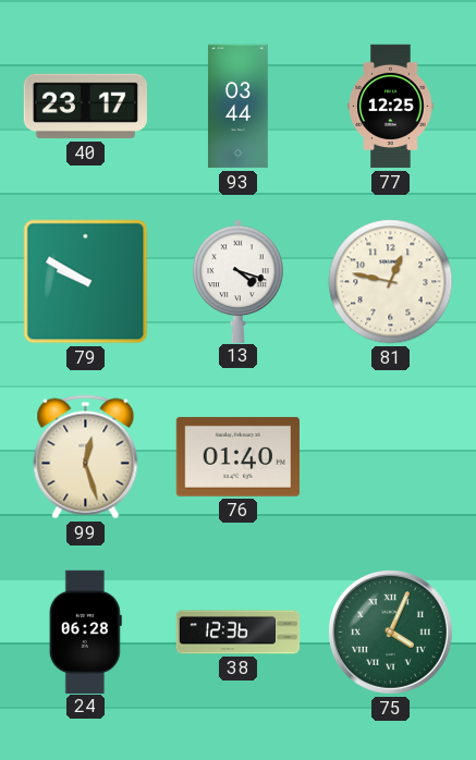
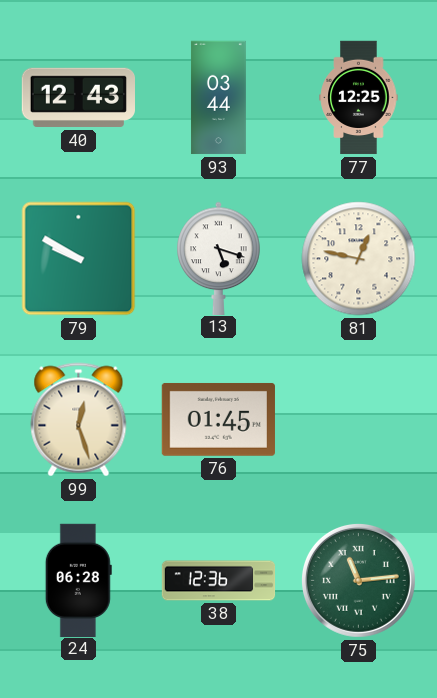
40: 23:17 -> 12:43
13: 4:18 -> 5:18
76: 01:40 -> 01:45
75: 4:04 -> 11:14
